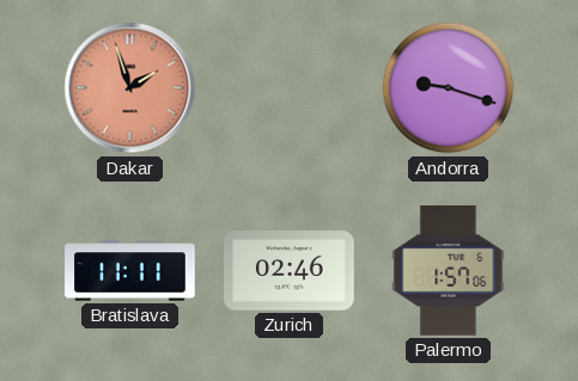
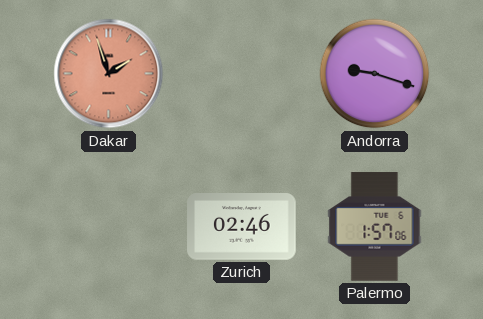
Bratislava: 11:11 -> none
